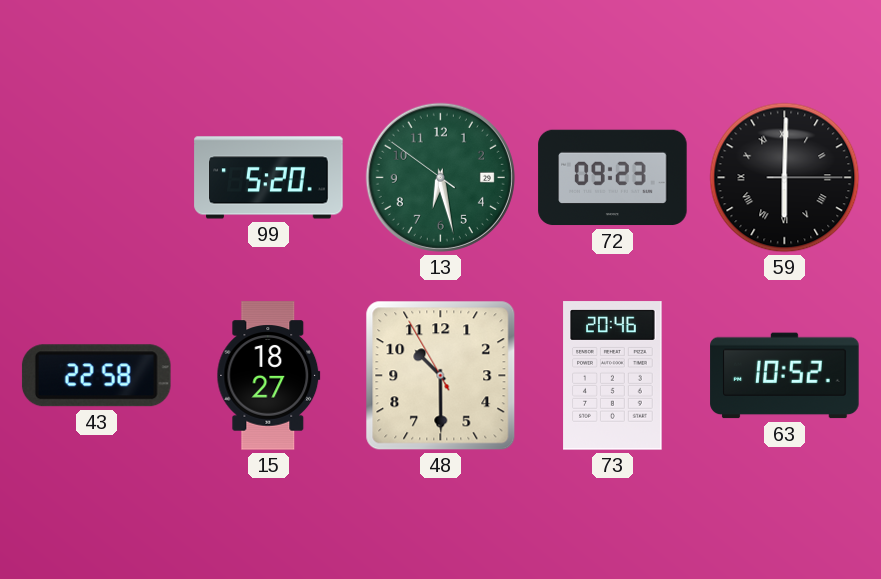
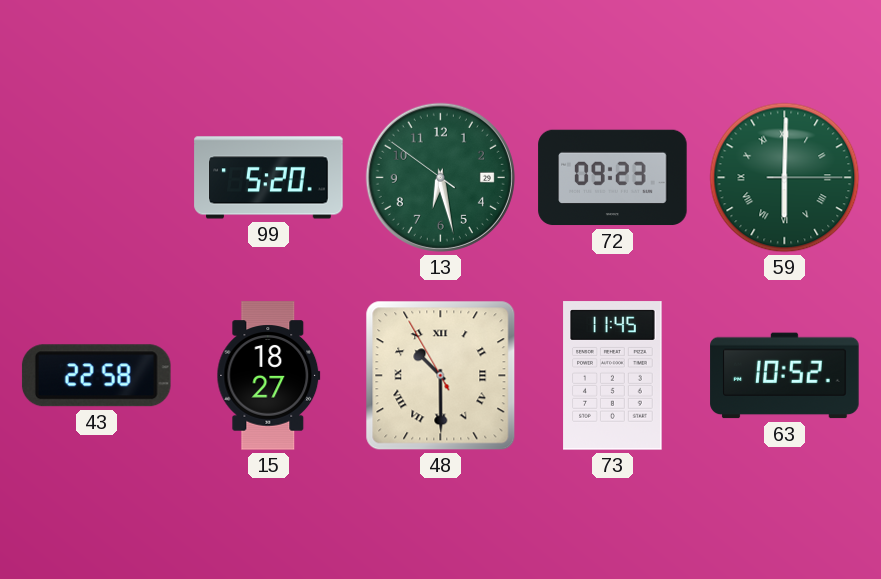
59 dial: black -> green
48 numerals: Arabic -> Roman
73: 20:46 -> 11:45
